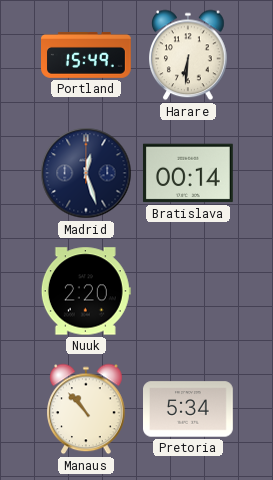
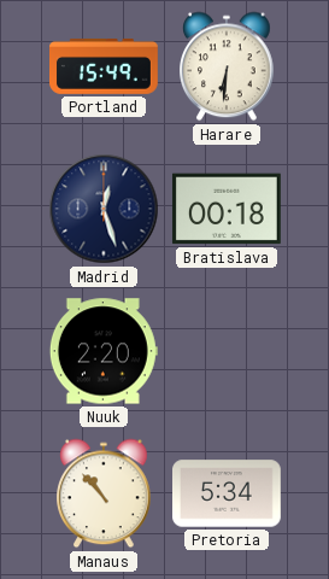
Bratislava: 00:14 -> 00:18
